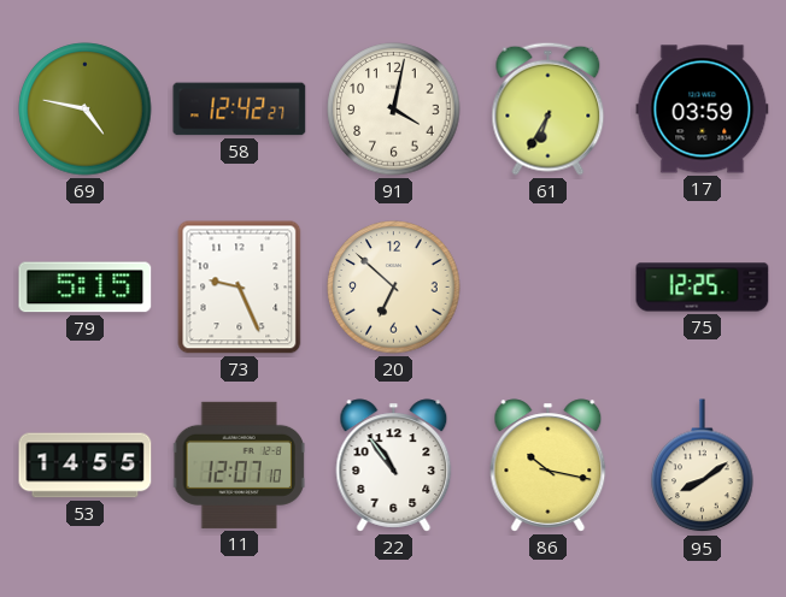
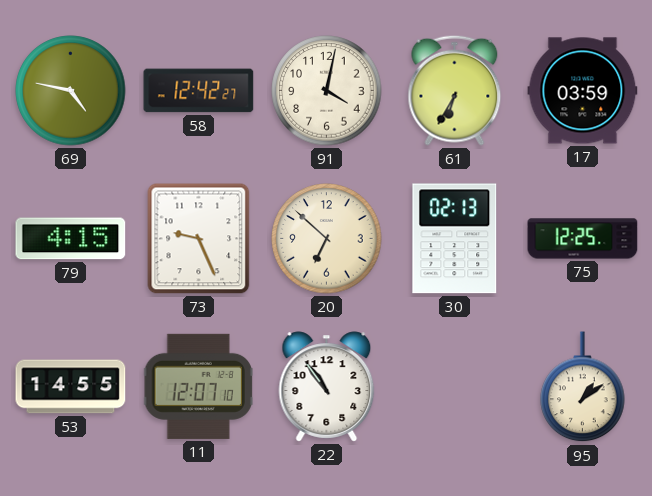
79: 5:15 -> 4:15
30: none -> 02:13
86: 10:17 -> none
95: 8:09 -> 1:09
